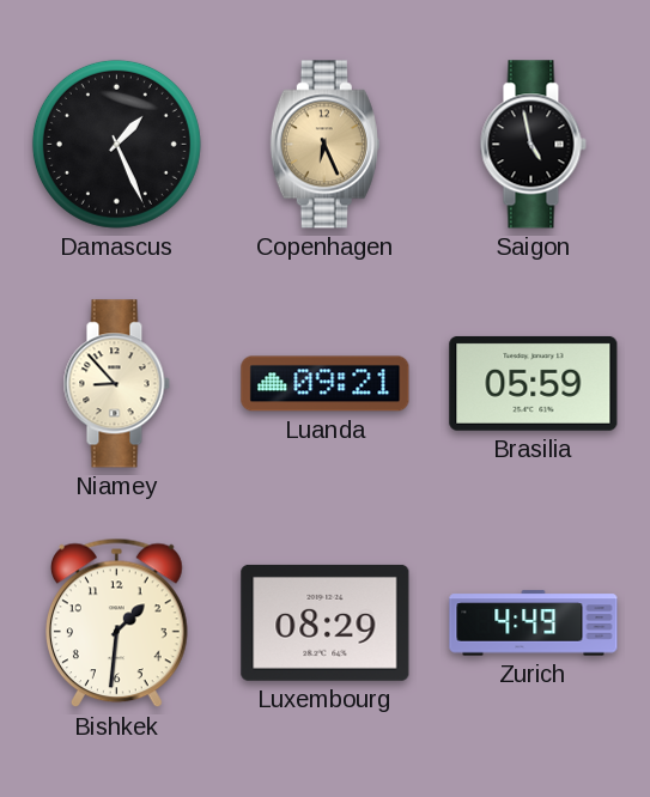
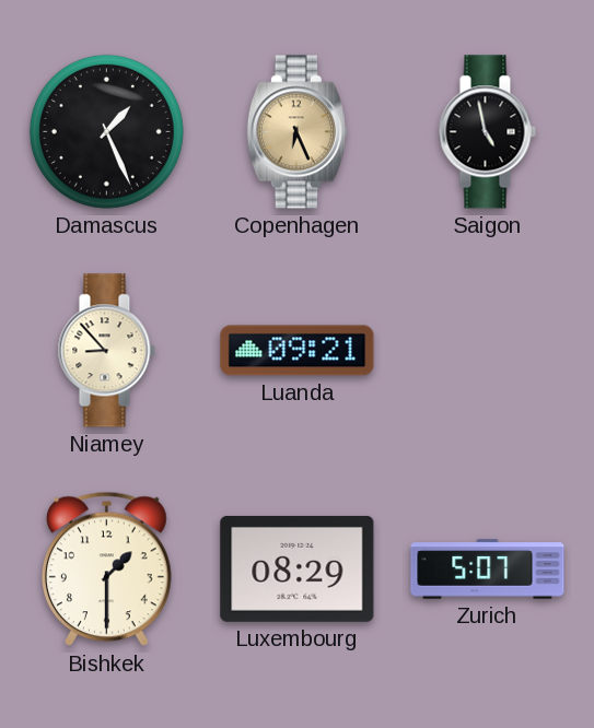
Brasilia: 05:59 -> none
Bishkek: 1:31 -> 1:30
Zurich: 4:49 -> 5:07
